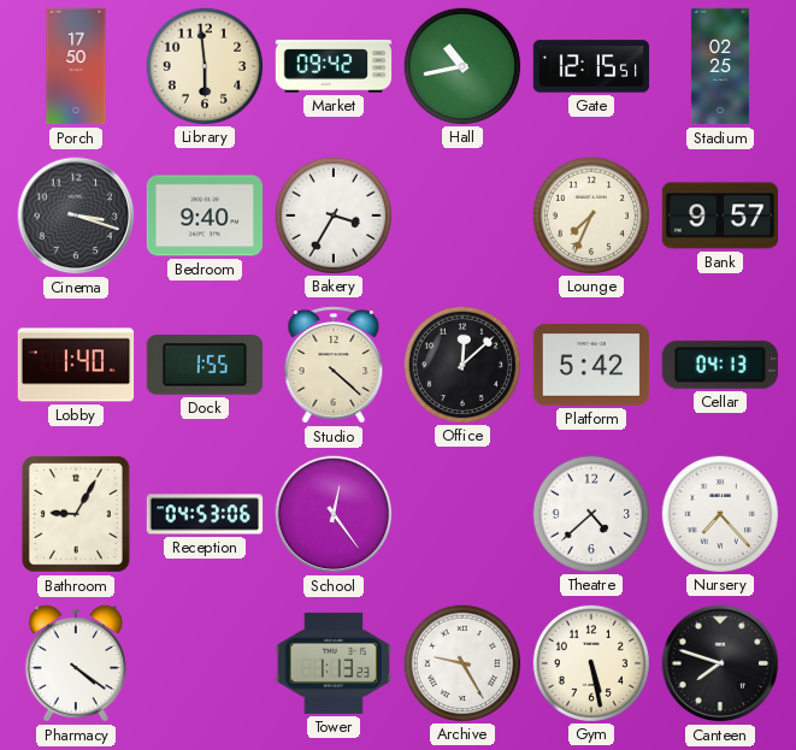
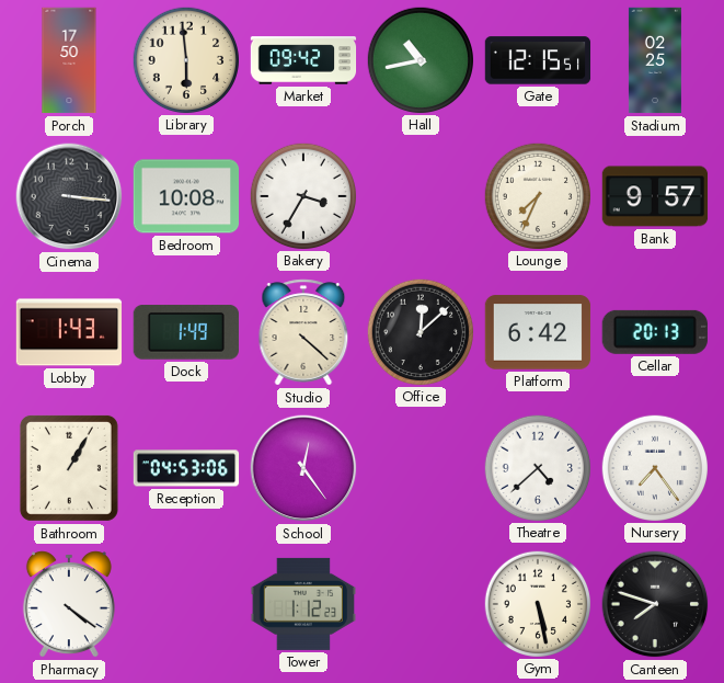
Cinema: 3:18 -> 3:16
Bedroom: 9:40 -> 10:08
Lobby: 1:40 -> 1:43
Dock: 1:55 -> 1:49
Platform: 5:42 -> 6:42
Cellar: 04:13 -> 20:13
Bathroom: 9:05 -> 1:05
Nursery: 7:23 -> 7:24
Tower: 1:13 -> 1:12
Archive: 9:25 -> none
